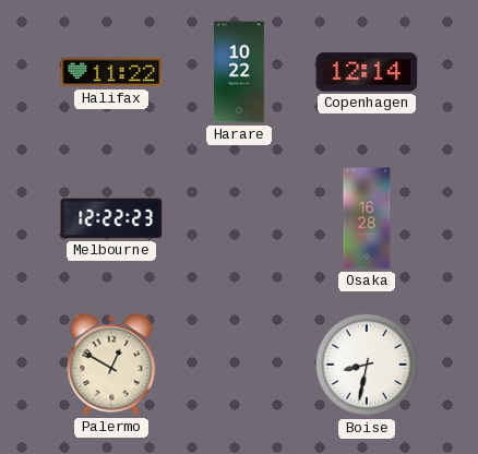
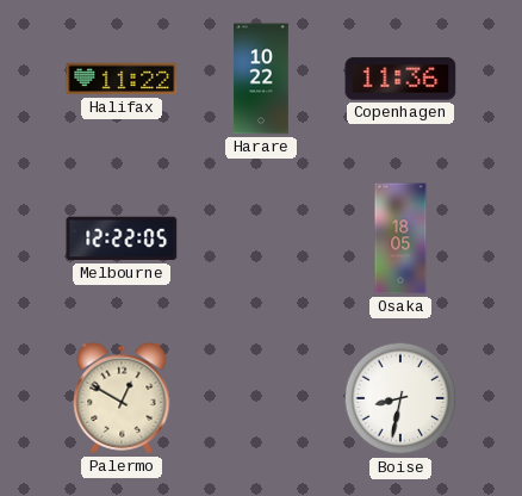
Copenhagen: 12:14 -> 11:36
Melbourne: 12:22:23 -> 12:22:05
Osaka: 16:28 -> 18:05
